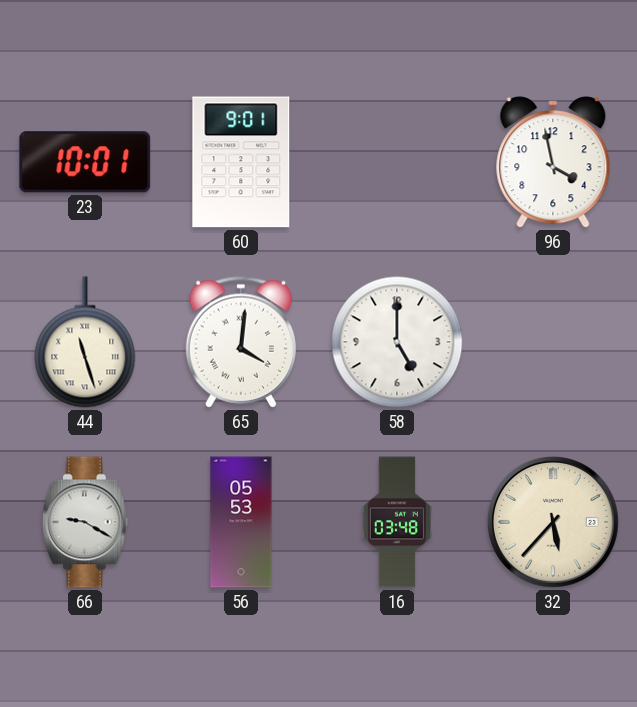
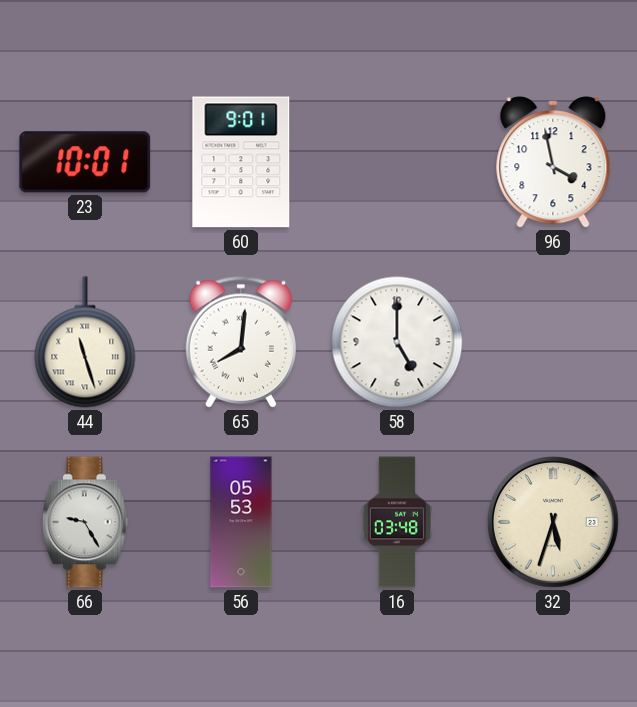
65: 4:01 -> 8:01
66: 9:20 -> 9:25
32: 5:37 -> 5:33
